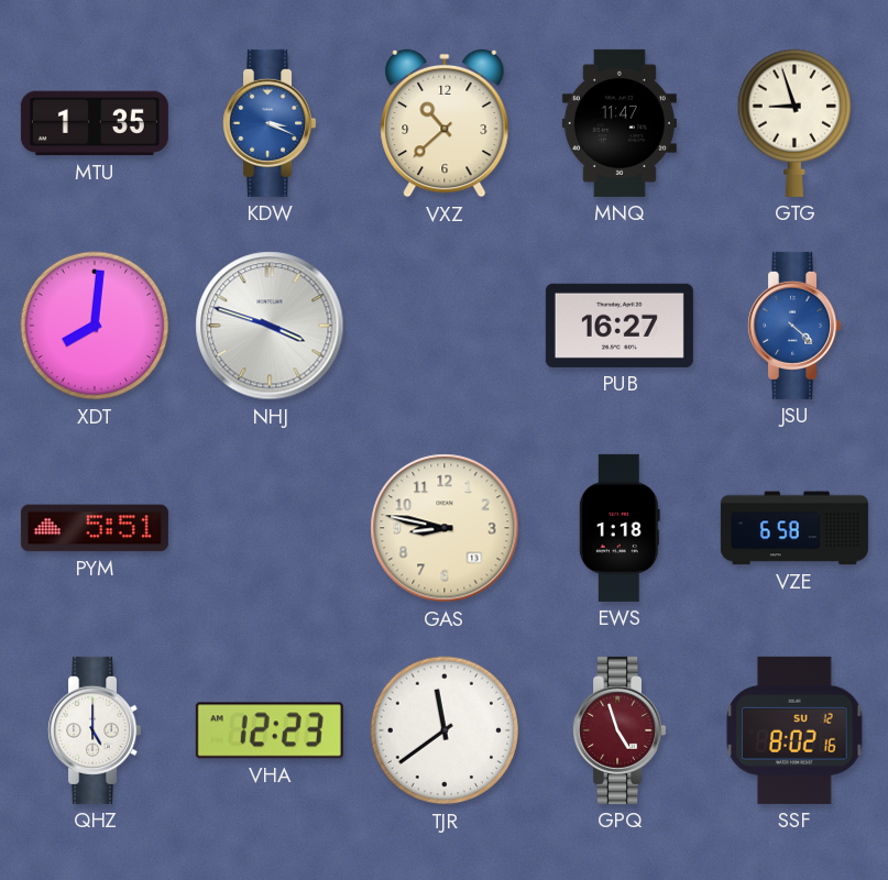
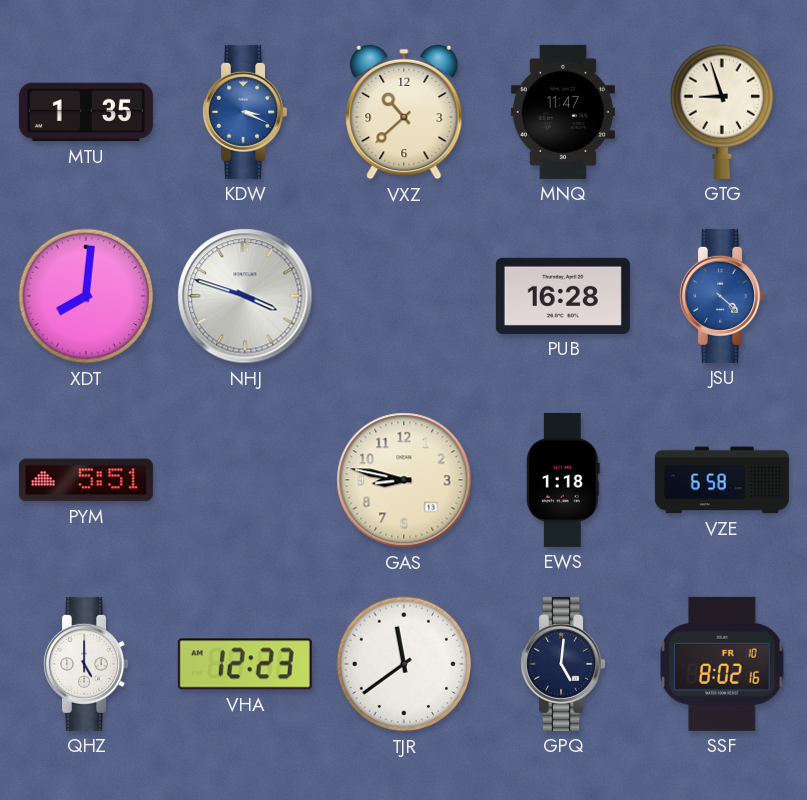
PUB: 16:27 -> 16:28
GPQ: 4:57 -> 5:01
GPQ dial: burgundy -> navy
SSF date: SU 12 -> FR 10
